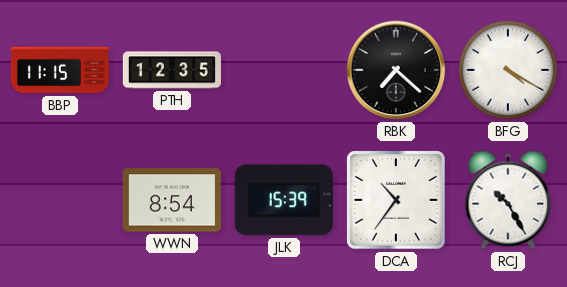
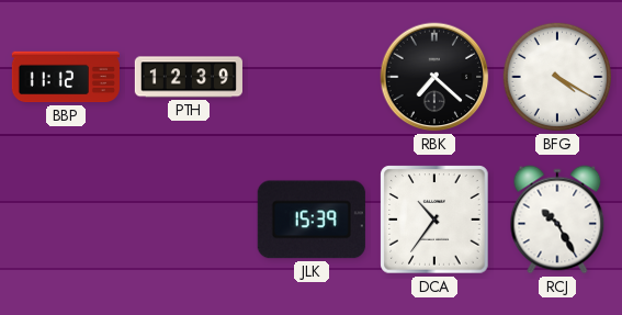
BBP: 11:15 -> 11:12
PTH: 12:35 -> 12:39
WWN: 8:54 -> none
